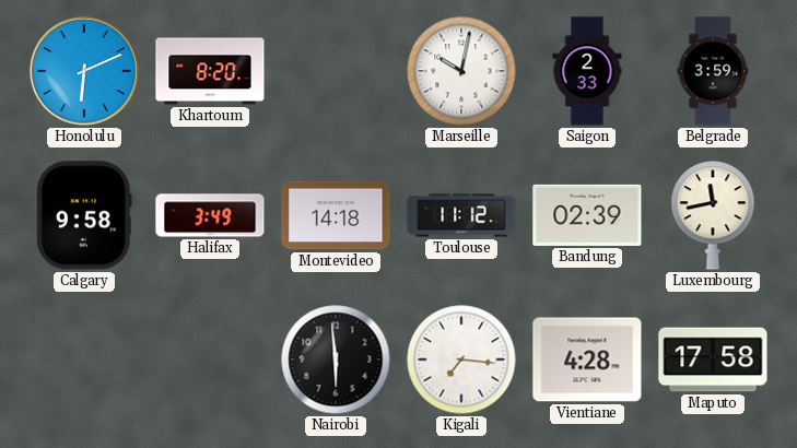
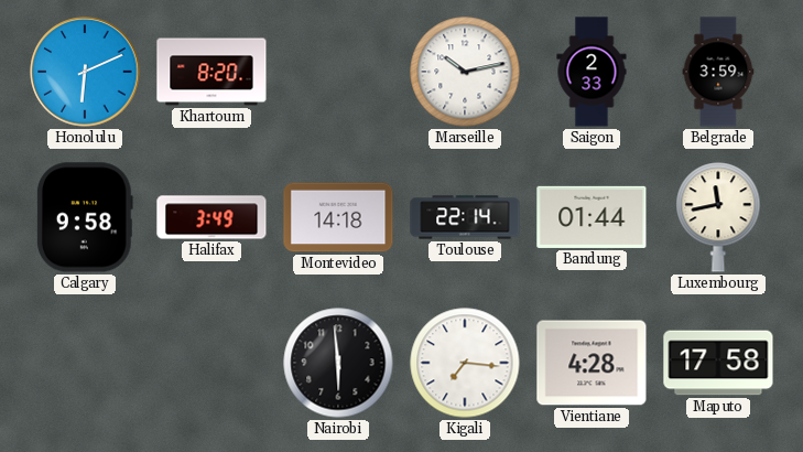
Marseille: 10:02 -> 10:13
Toulouse: 11:12 -> 22:14
Bandung: 02:39 -> 01:44
